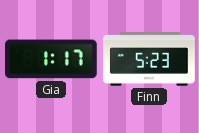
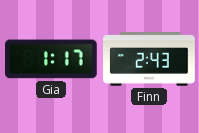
Finn: 5:23 -> 2:43
